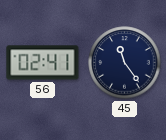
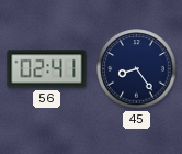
45: 11:24 -> 8:24
